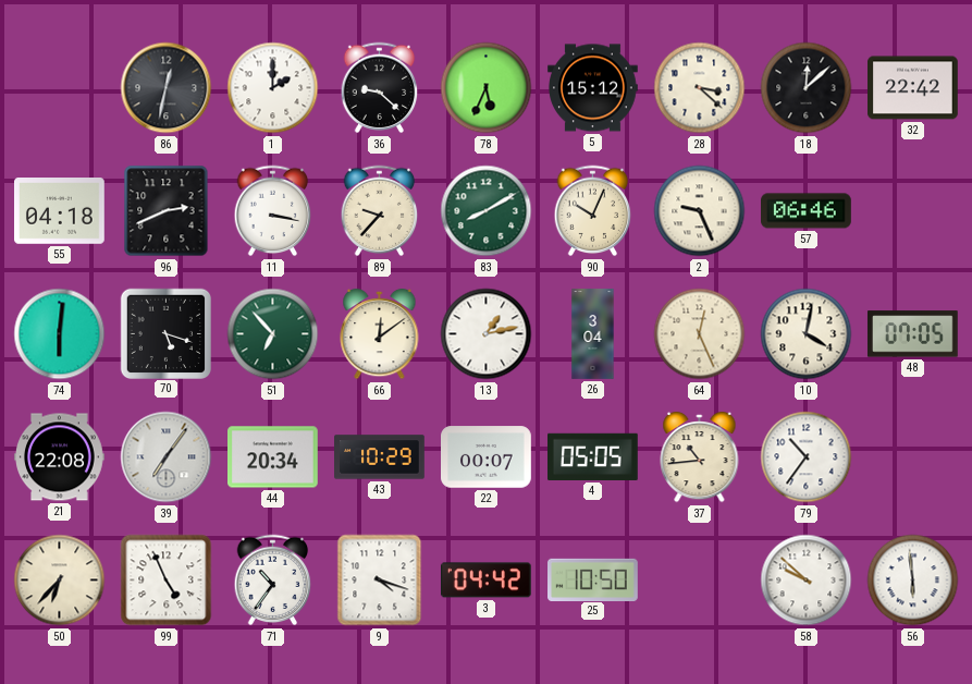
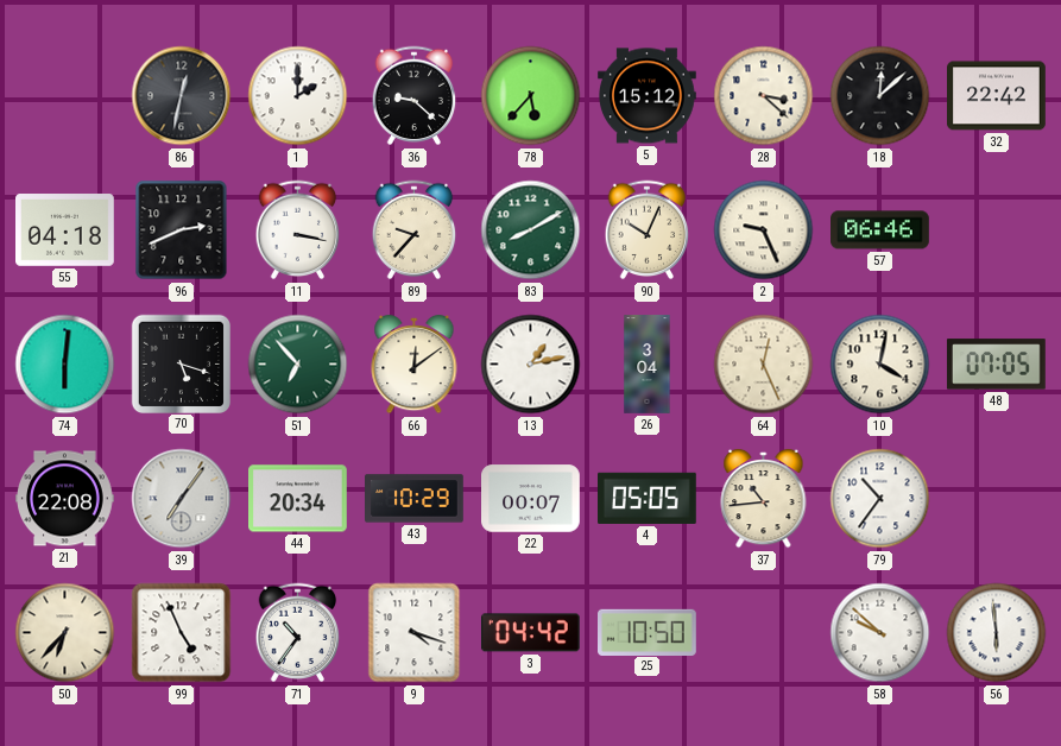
78: 5:34 -> 5:37
